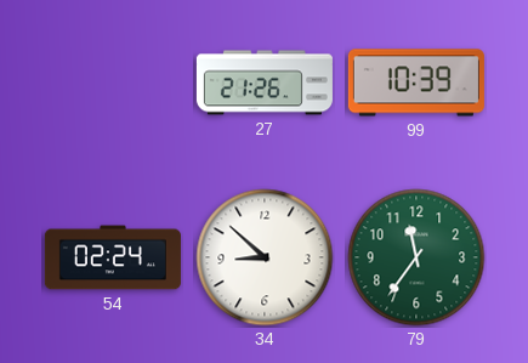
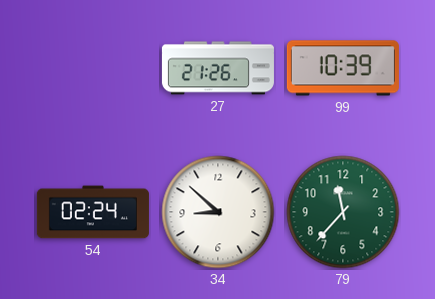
79: 11:36 -> 11:37
